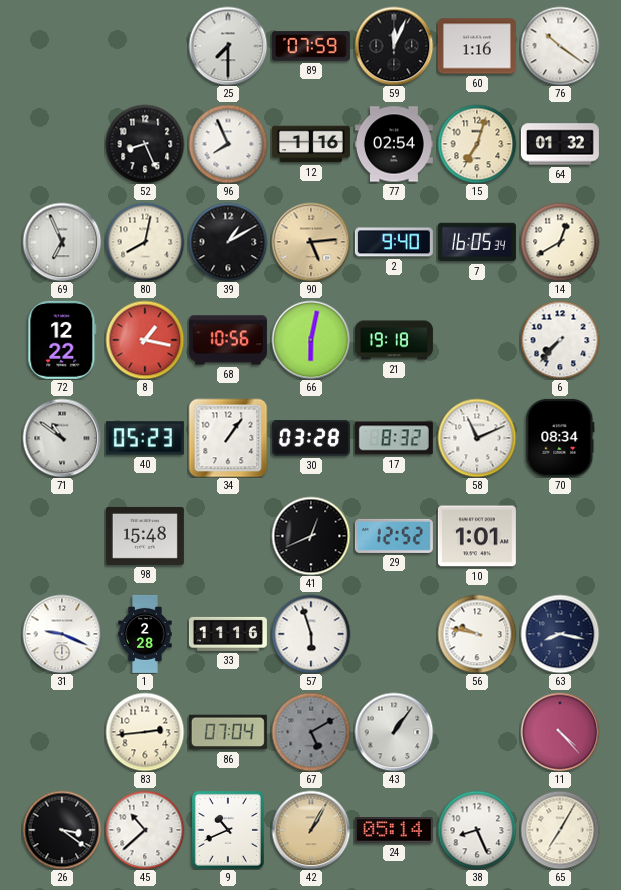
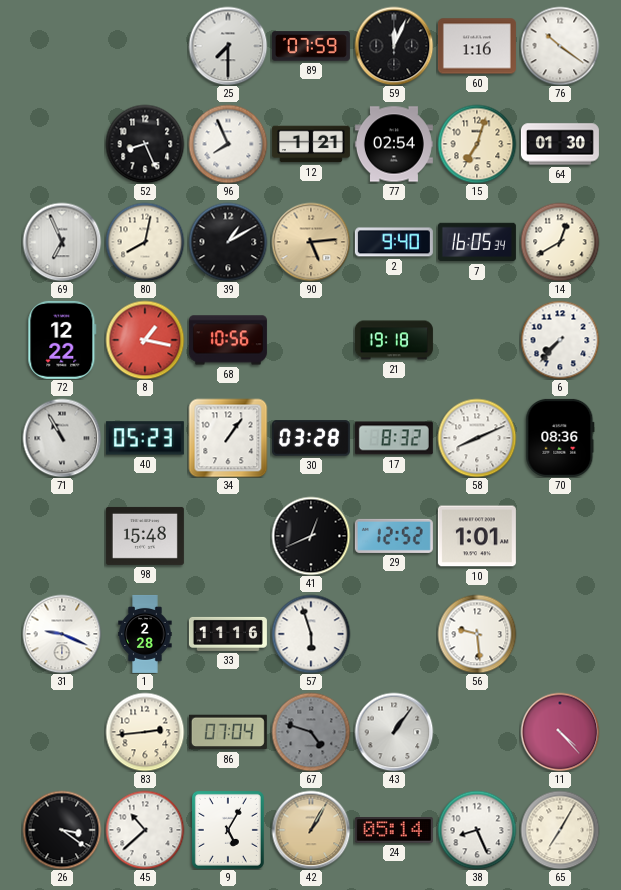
12: 1:16 -> 1:21
64: 01:32 -> 01:30
66: 6:02 -> none
71: 10:51 -> 10:55
58: 11:11 -> 8:11
70: 08:34 -> 08:36
56: 9:47 -> 9:29
63: 8:17 -> none
67: 5:10 -> 4:48
9: 10:41 -> 5:05
